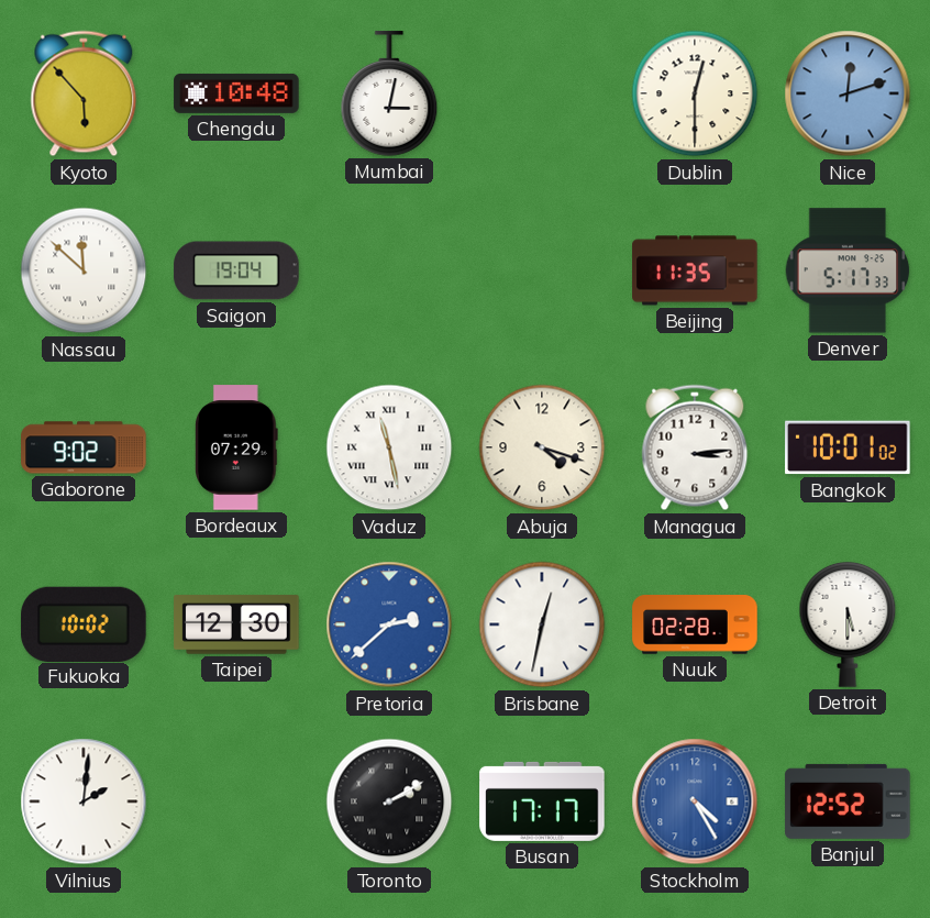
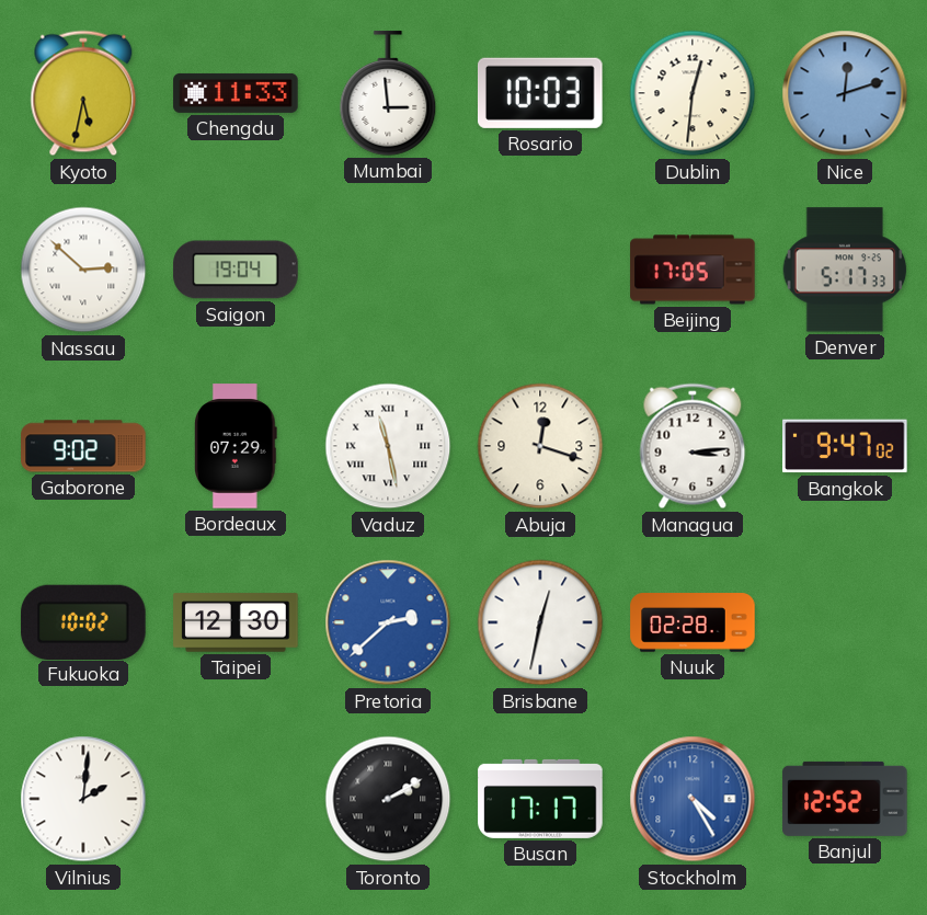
Kyoto: 5:53 -> 5:32
Chengdu: 10:48 -> 11:33
Mumbai: 3:02 -> 2:59
Rosario: none -> 10:03
Dublin: 12:30 -> 12:31
Nassau: 11:52 -> 2:52
Beijing: 11:35 -> 17:05
Abuja: 4:18 -> 12:18
Bangkok: 10:01 -> 9:47
Detroit: 5:30 -> none
